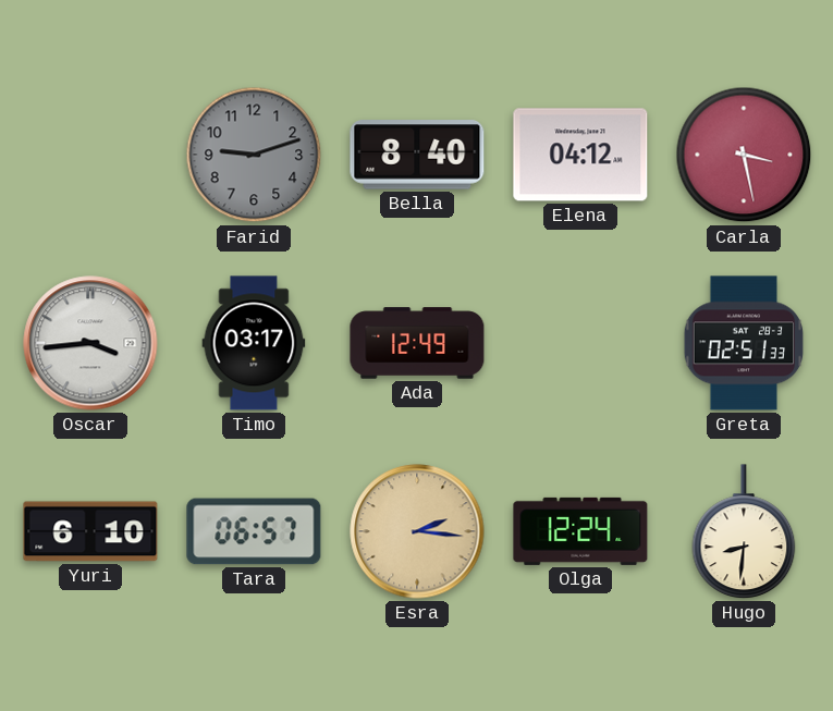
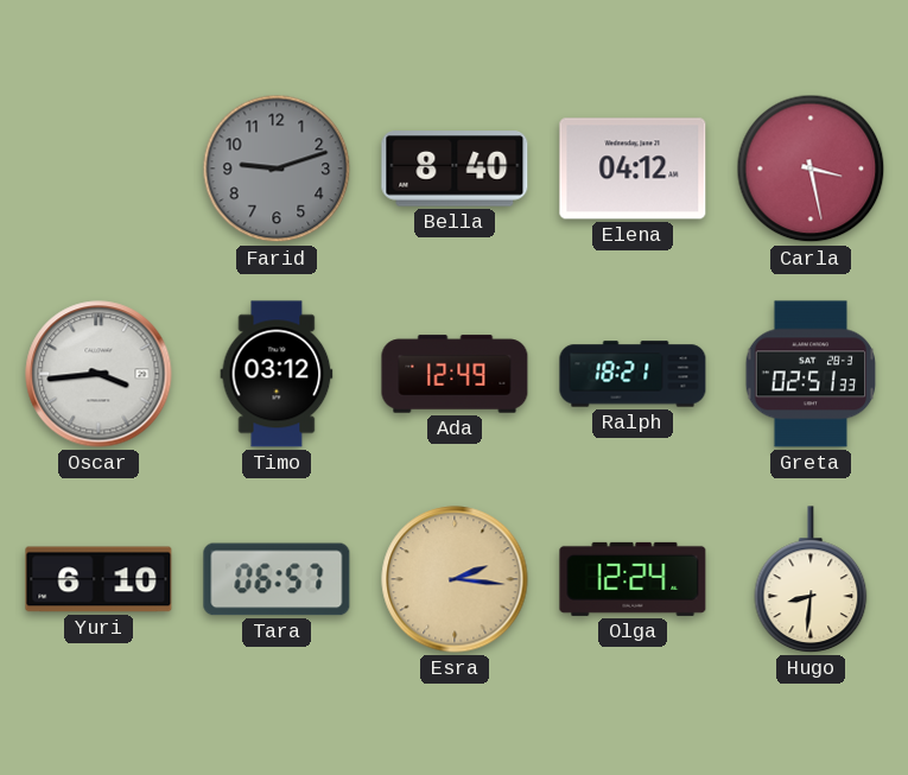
Timo: 03:17 -> 03:12
Ralph: none -> 18:21
